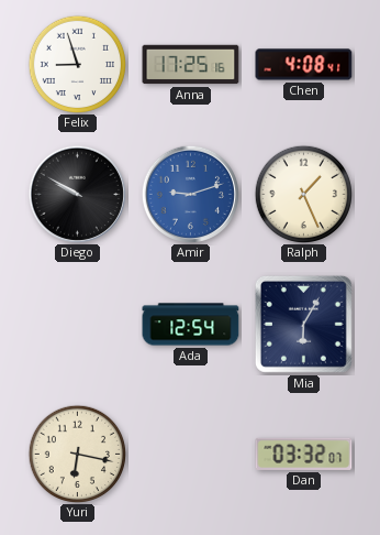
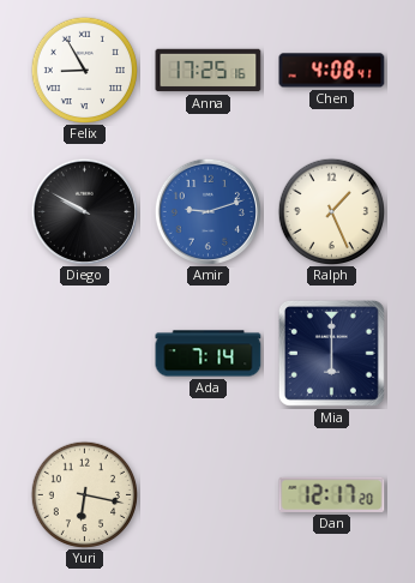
Felix: 8:57 -> 8:55
Ada: 12:54 -> 7:14
Mia: 6:05 -> 6:00
Dan: 03:32 -> 12:17
